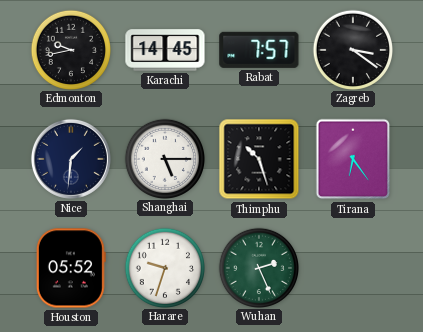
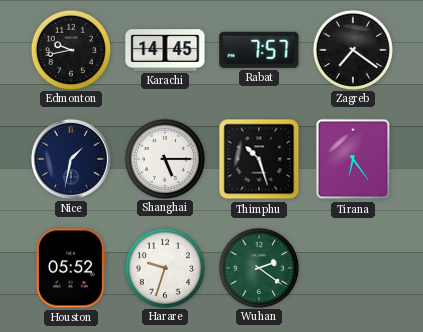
Zagreb: 3:21 -> 7:21
Nice: 1:31 -> 1:32
Wuhan: 2:26 -> 2:21
